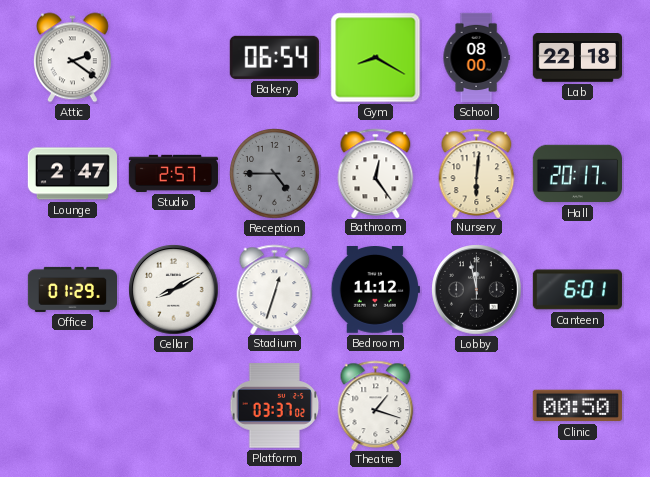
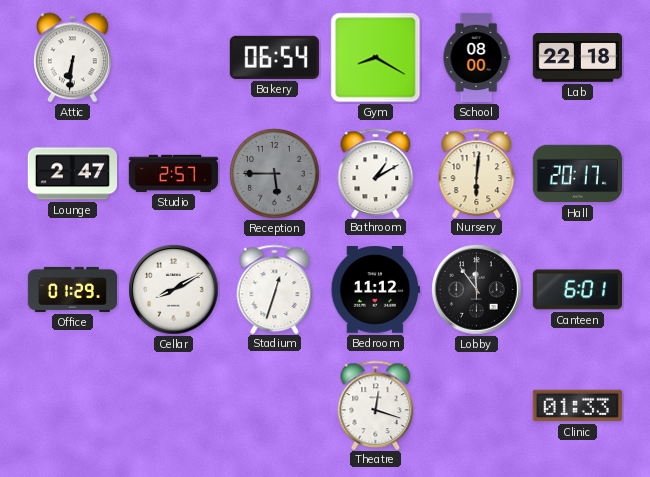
Attic: 2:21 -> 6:31
Reception: 4:45 -> 5:45
Bathroom: 12:24 -> 1:10
Lobby: 11:58 -> 11:54
Platform: 03:37 -> none
Theatre: 1:18 -> 12:18
Clinic: 00:50 -> 01:33
